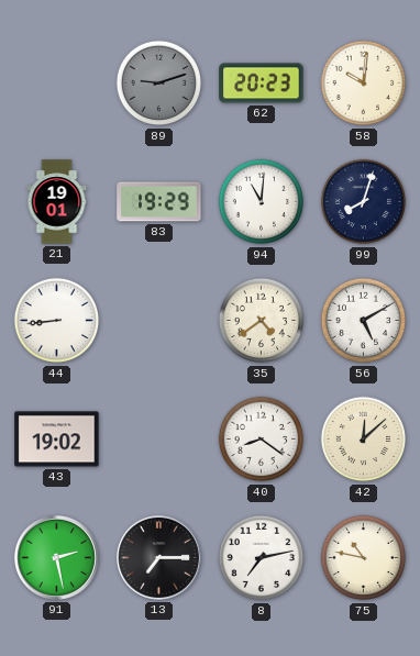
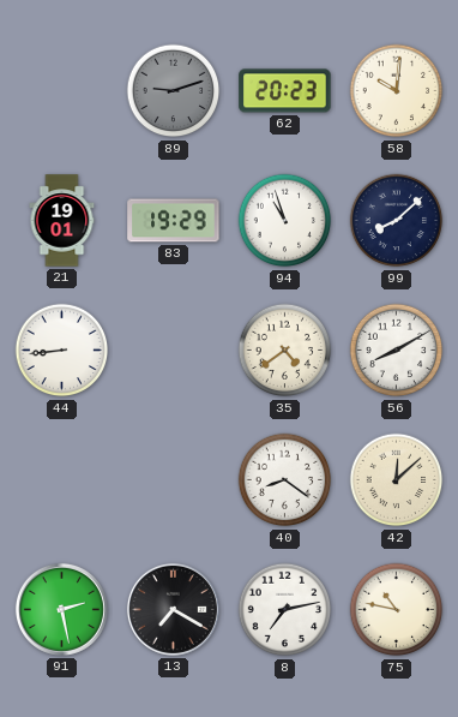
94: 11:01 -> 10:57
99: 8:03 -> 8:08
56: 5:10 -> 8:10
43: 19:02 -> none
13: 7:15 -> 7:20
